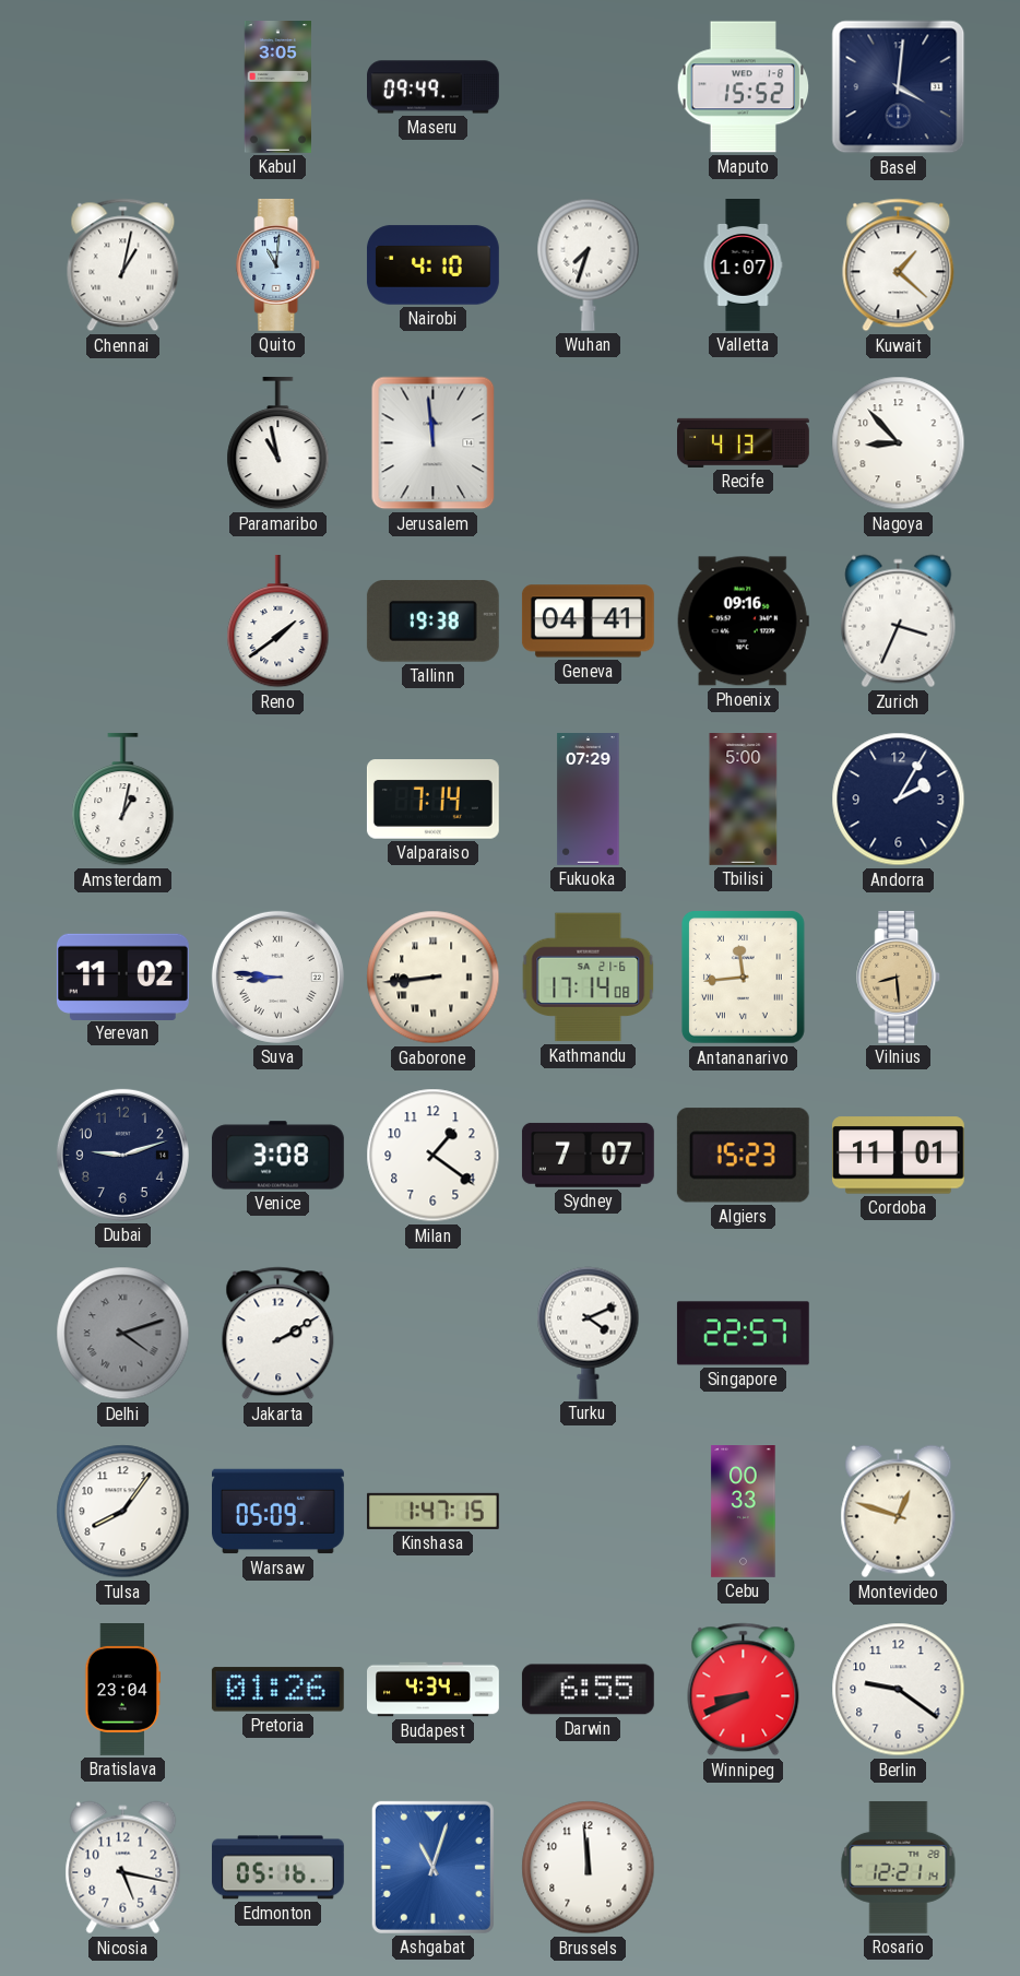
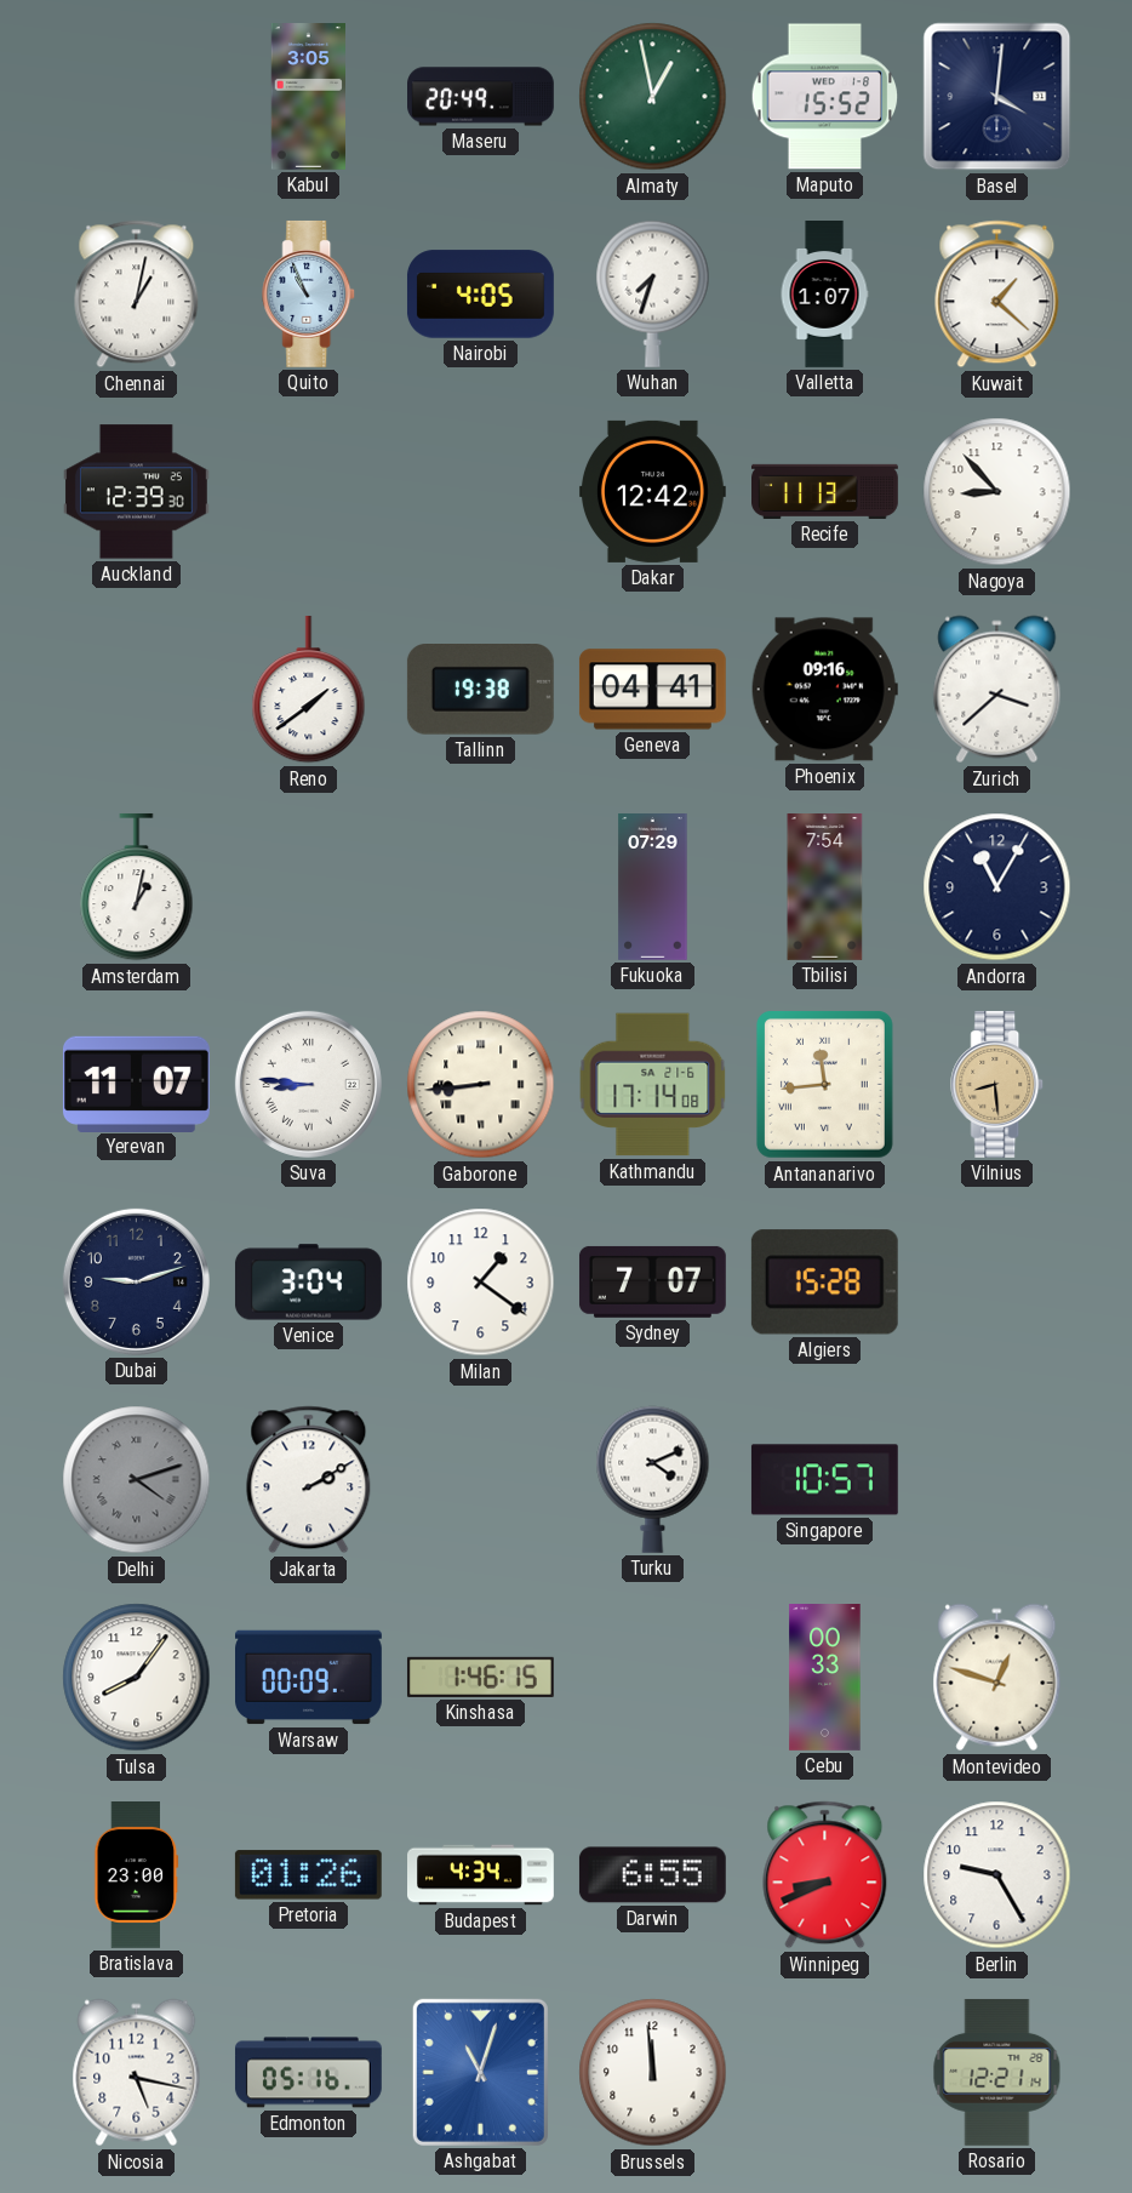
Maseru: 09:49 -> 20:49
Almaty: none -> 12:58
Quito: 11:01 -> 10:56
Nairobi: 4:10 -> 4:05
Auckland: none -> 12:39
Paramaribo: 10:58 -> none
Jerusalem: 11:59 -> none
Dakar: none -> 12:42
Recife: 4:13 -> 11:13
Zurich: 3:34 -> 3:38
Valparaiso: 7:14 -> none
Tbilisi: 5:00 -> 7:54
Andorra: 2:05 -> 11:05
Yerevan: 11:02 -> 11:07
Venice: 3:08 -> 3:04
Algiers: 15:23 -> 15:28
Cordoba: 11:01 -> none
Singapore: 22:57 -> 10:57
Warsaw: 05:09 -> 00:09
Kinshasa: 1:47 -> 1:46
Bratislava: 23:04 -> 23:00
Berlin: 9:21 -> 9:25
